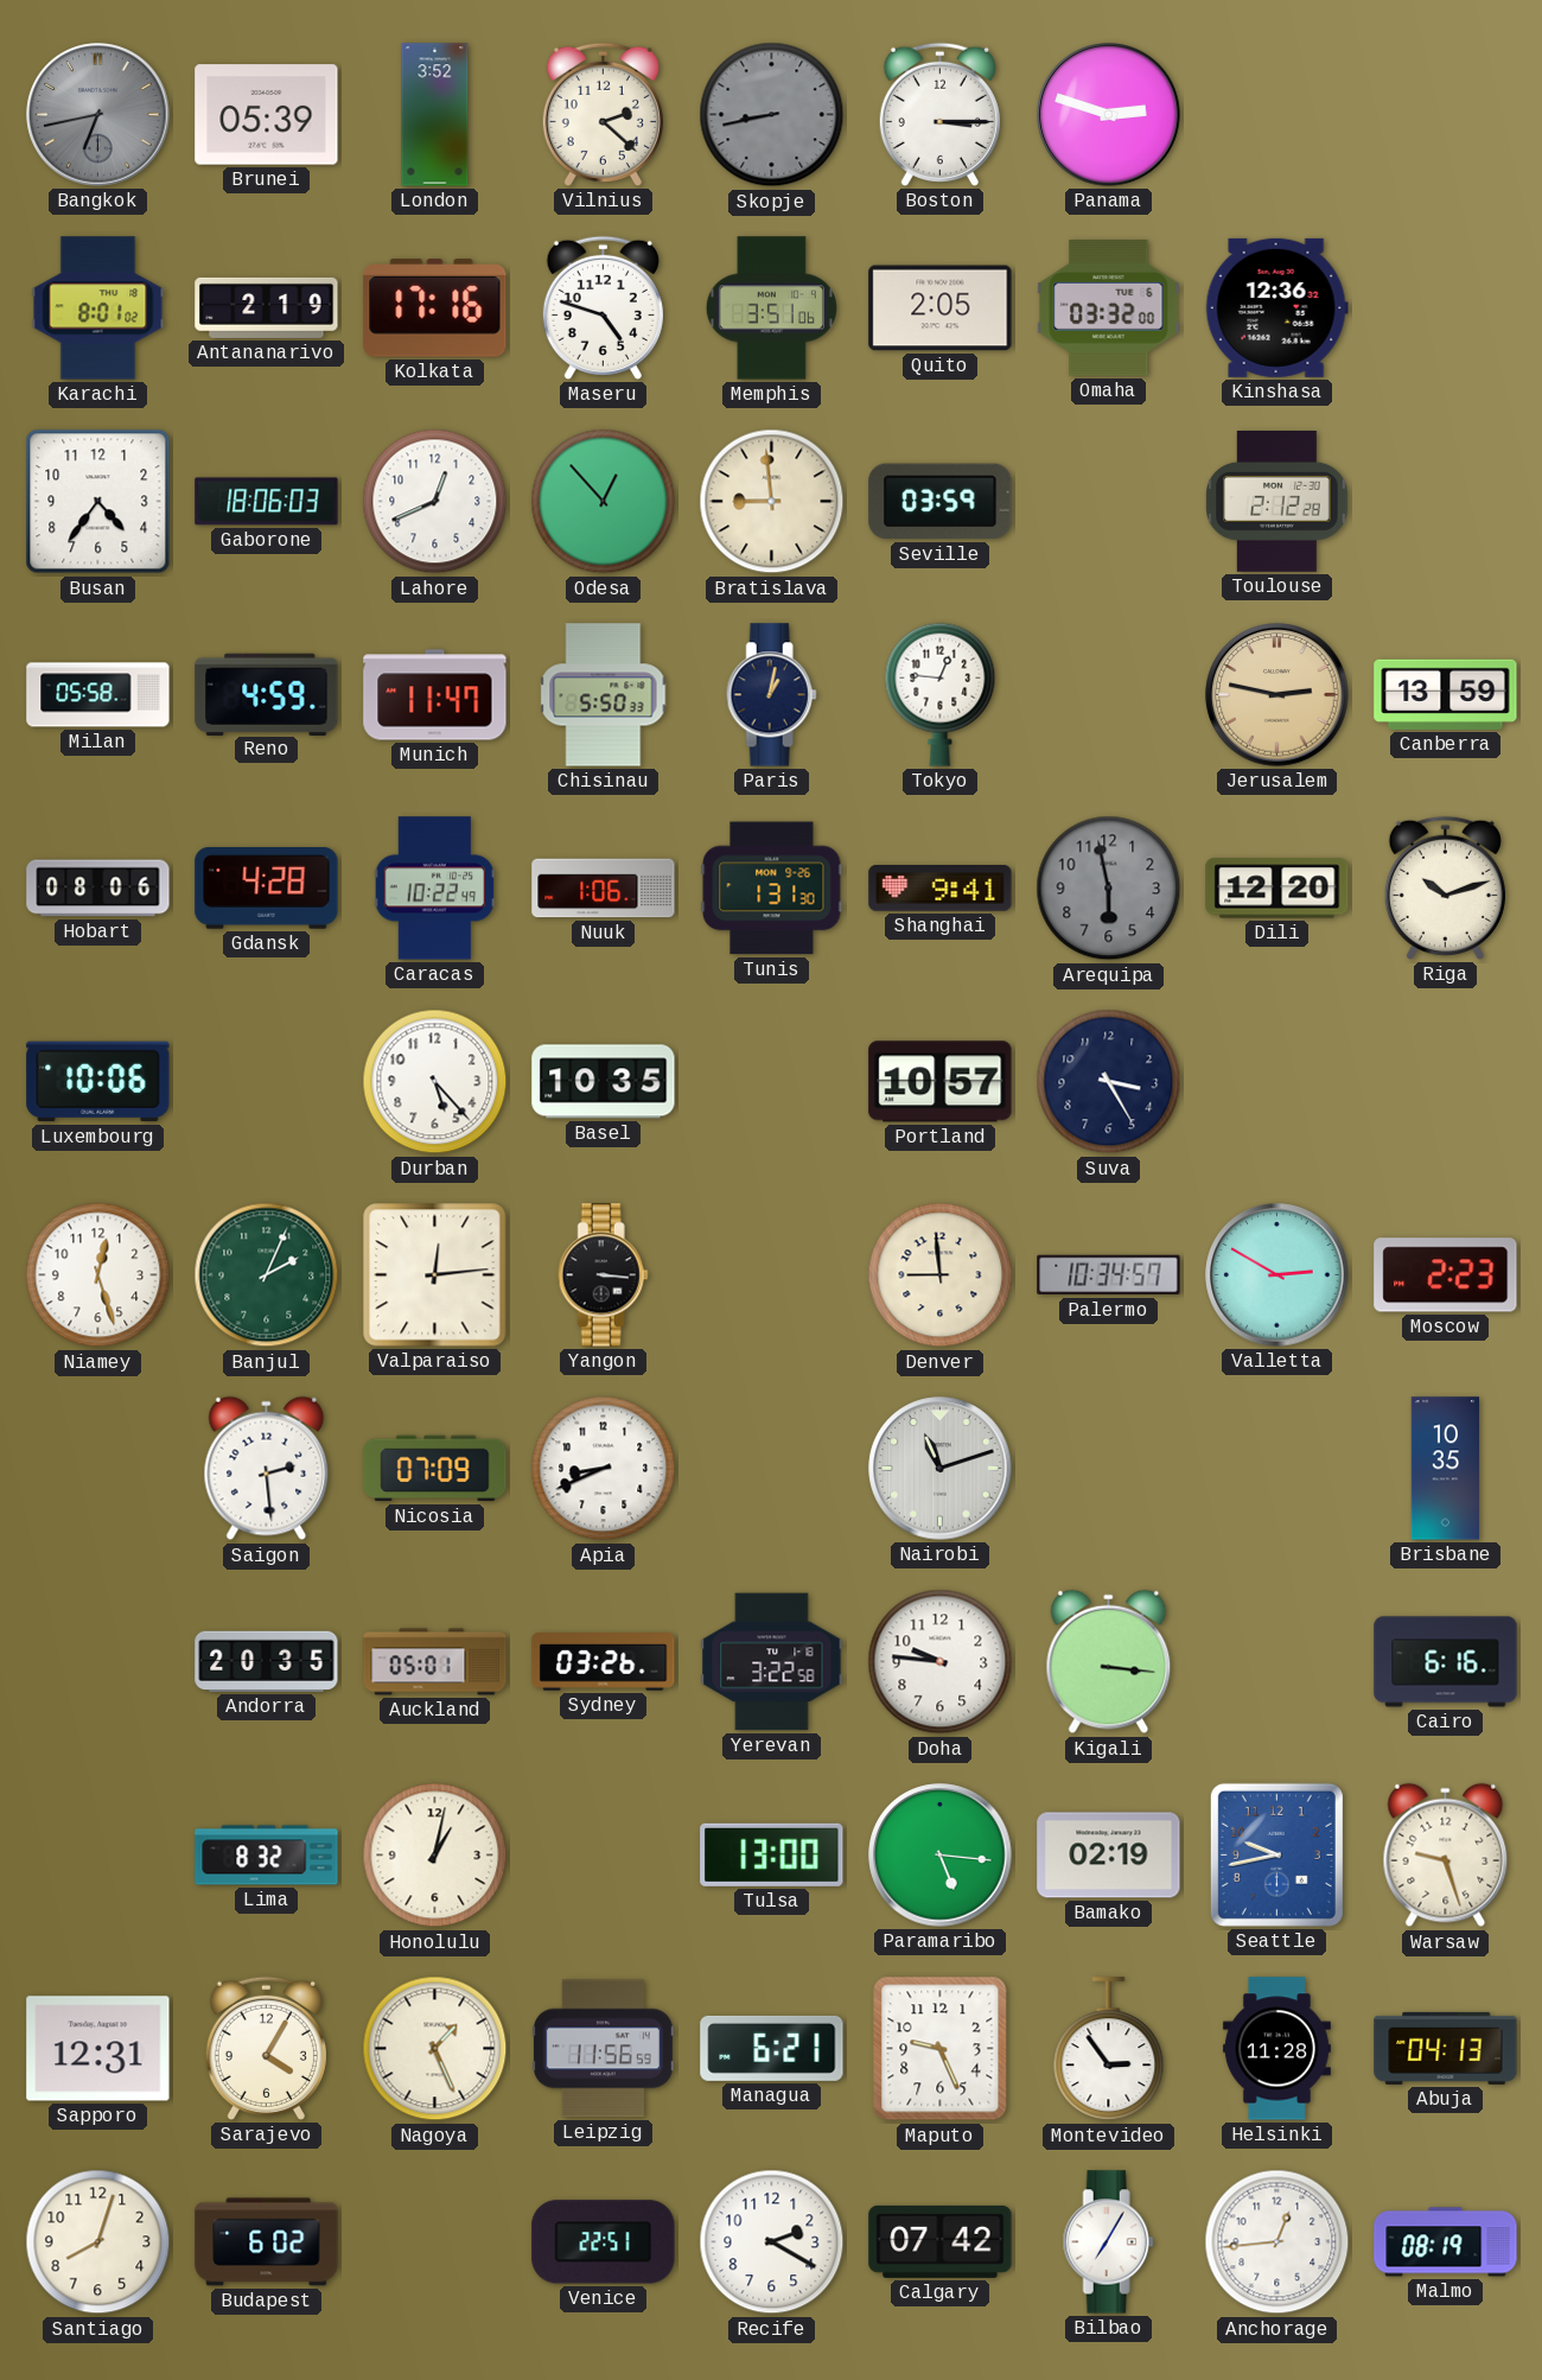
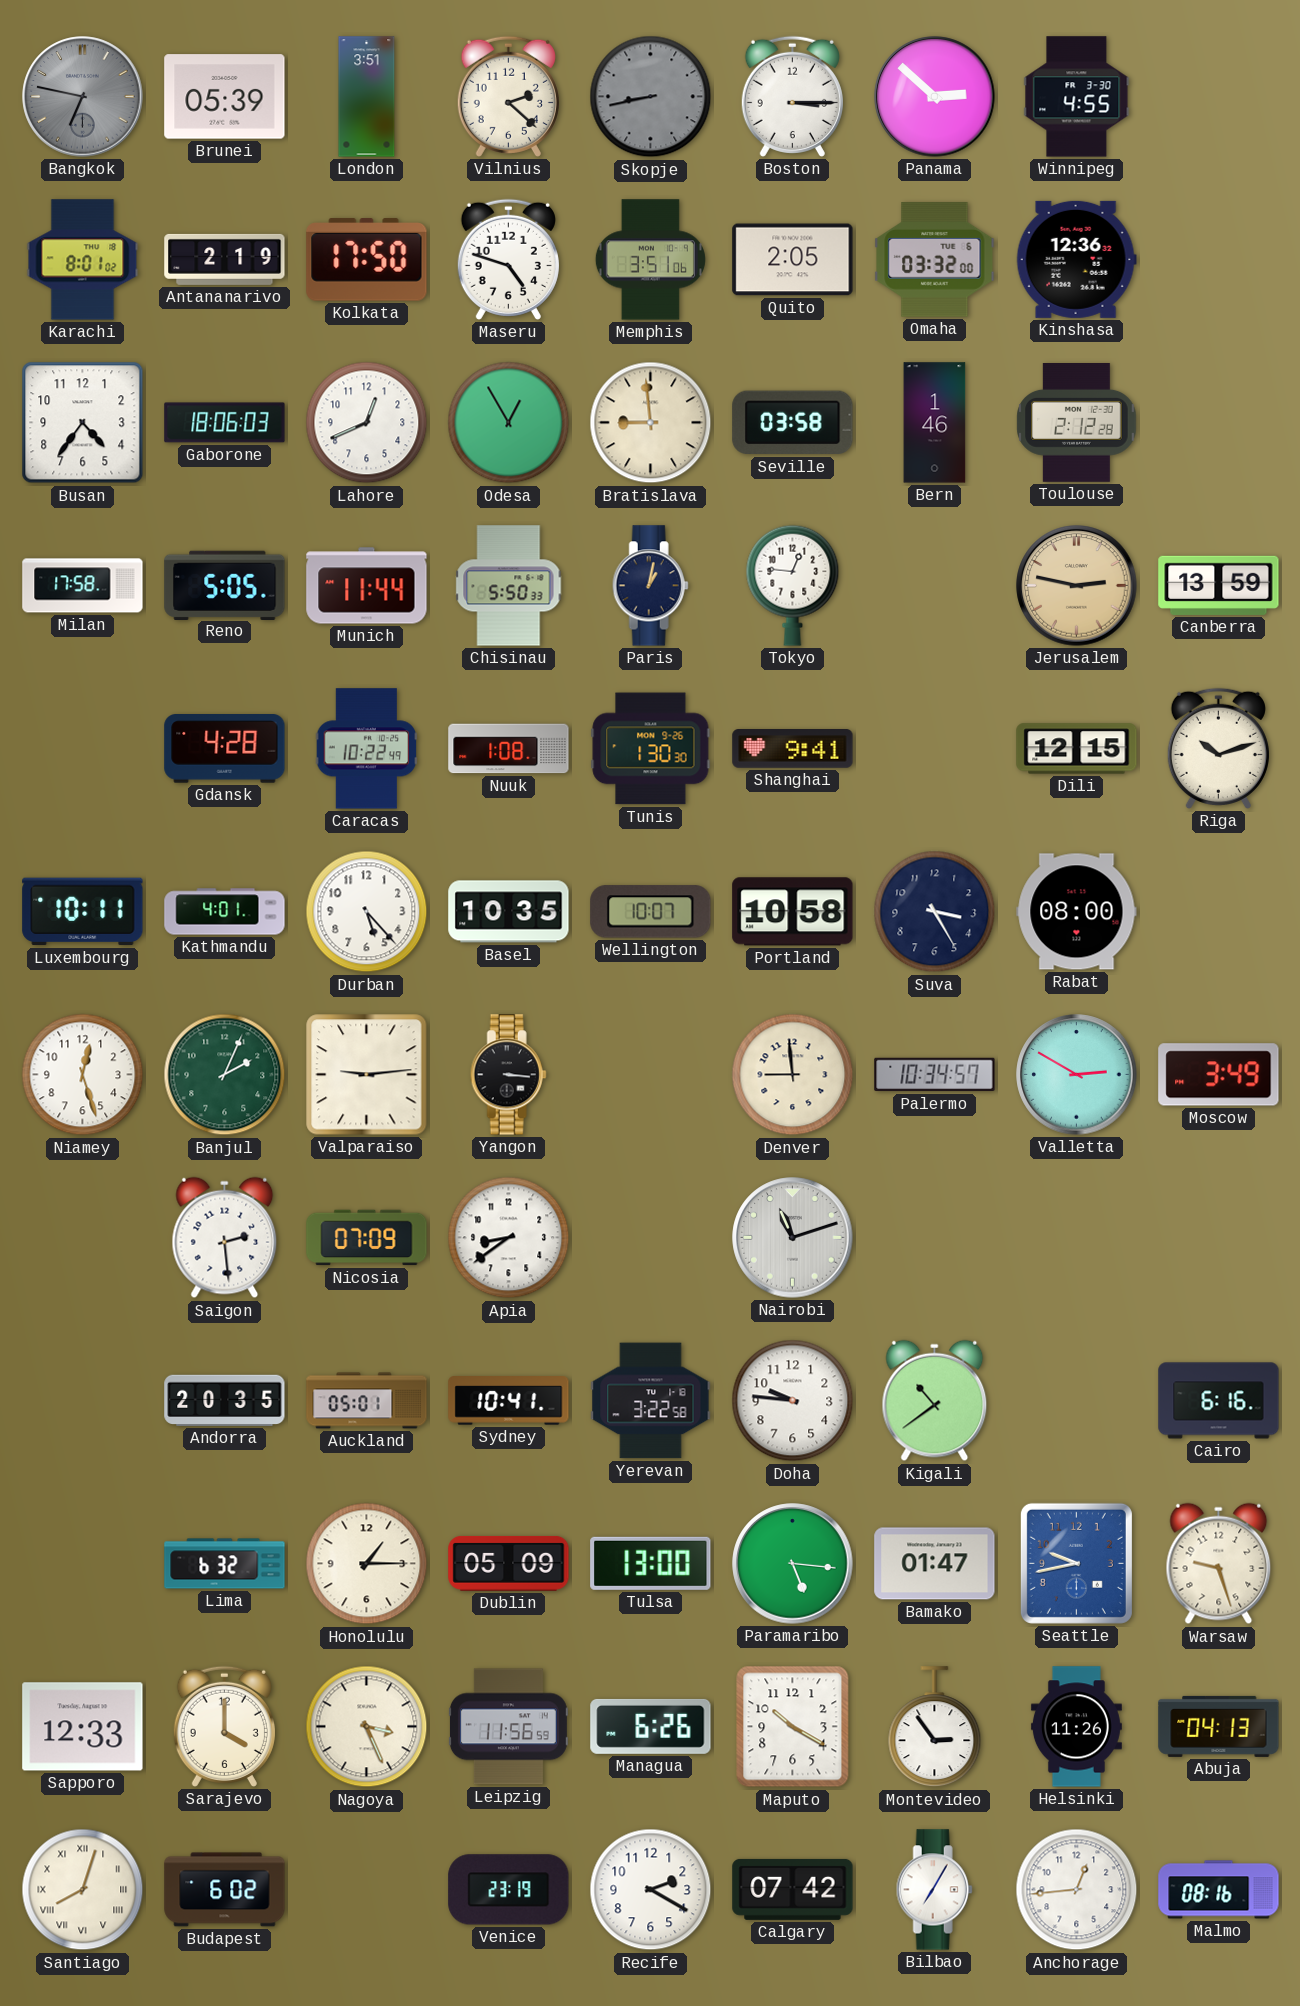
Bangkok: 6:43 -> 6:47
London: 3:52 -> 3:51
Panama: 2:48 -> 2:52
Winnipeg: none -> 4:55
Kolkata: 17:16 -> 17:50
Odesa: 12:53 -> 12:55
Seville: 03:59 -> 03:58
Bern: none -> 1:46
Milan: 05:58 -> 17:58
Reno: 4:59 -> 5:05
Munich: 11:47 -> 11:44
Hobart: 08:06 -> none
Nuuk: 1:06 -> 1:08
Tunis: 1:31 -> 1:30
Arequipa: 5:58 -> none
Dili: 12:20 -> 12:15
Luxembourg: 10:06 -> 10:11
Kathmandu: none -> 4:01
Wellington: none -> 10:07
Portland: 10:57 -> 10:58
Rabat: none -> 08:00
Valparaiso: 12:14 -> 9:14
Moscow: 2:23 -> 3:49
Apia: 8:41 -> 8:39
Brisbane: 10:35 -> none
Sydney: 03:26 -> 10:41
Kigali: 3:16 -> 10:39
Lima: 8:32 -> 6:32
Honolulu: 1:02 -> 1:15
Dublin: none -> 05:09
Bamako: 02:19 -> 01:47
Sapporo: 12:31 -> 12:33
Sarajevo: 4:05 -> 4:00
Nagoya: 1:26 -> 3:26
Managua: 6:21 -> 6:26
Maputo: 9:26 -> 10:20
Helsinki: 11:28 -> 11:26
Santiago numerals: Arabic -> Roman
Venice: 22:51 -> 23:19
Malmo: 08:19 -> 08:16
